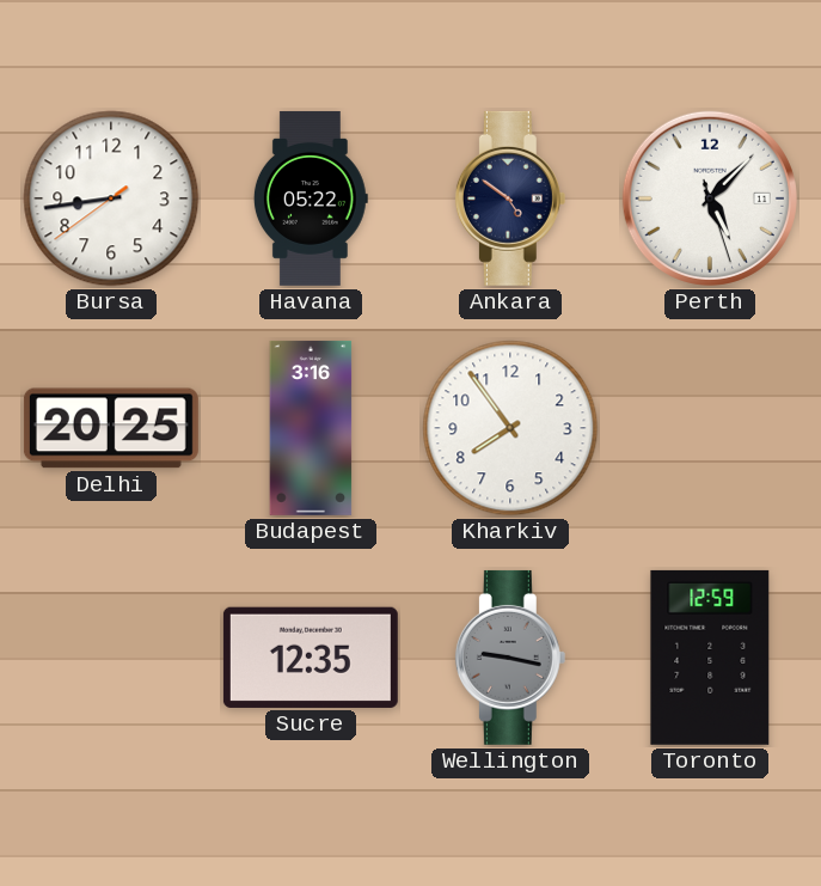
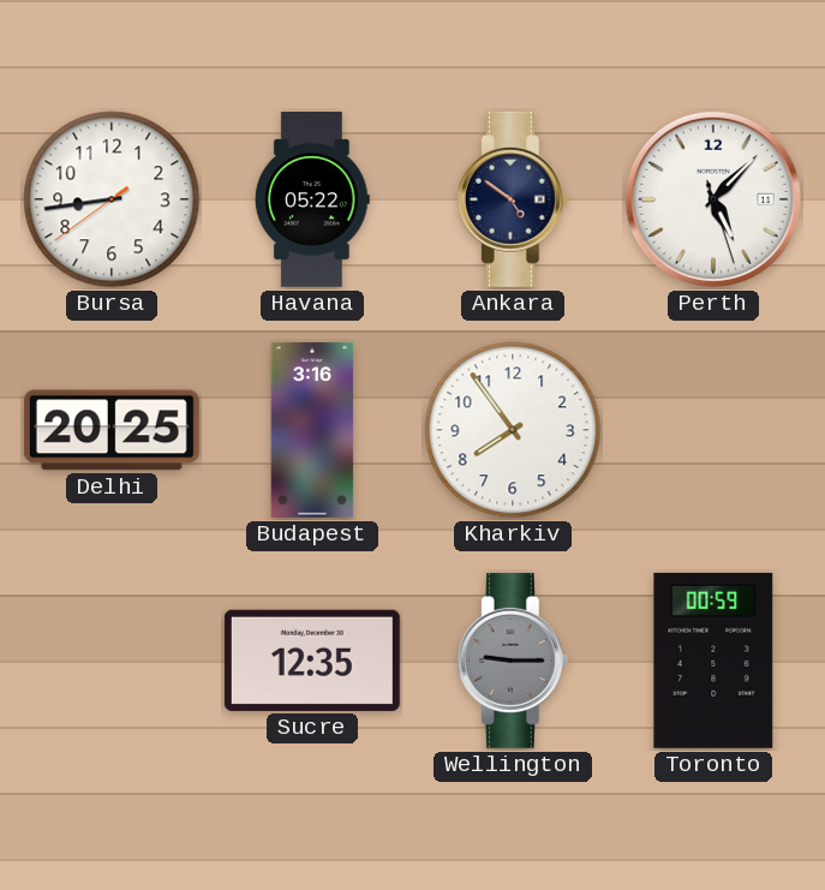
Wellington: 9:17 -> 9:15
Toronto: 12:59 -> 00:59
